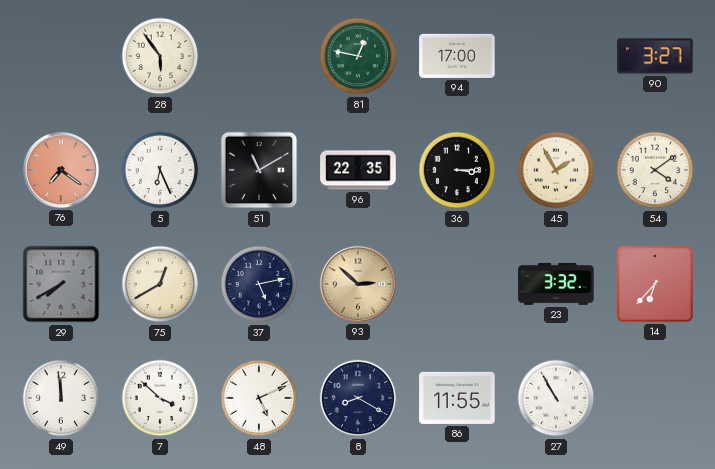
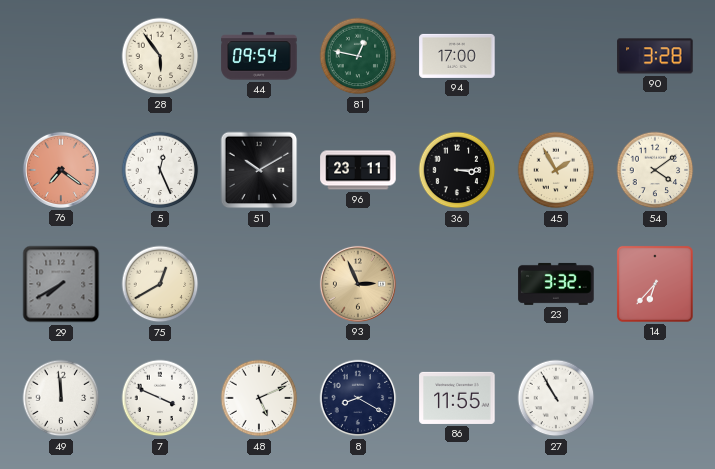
44: none -> 09:54
90: 3:27 -> 3:28
5: 6:26 -> 12:26
51: 11:10 -> 10:10
96: 22:35 -> 23:11
37: 5:13 -> none
93: 2:52 -> 2:56
7: 3:52 -> 3:49
